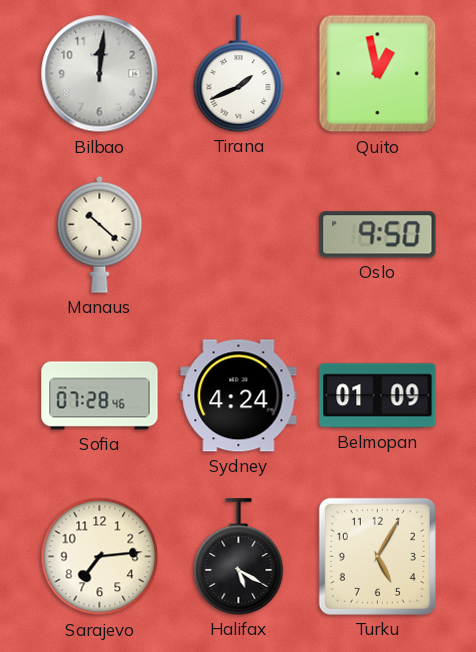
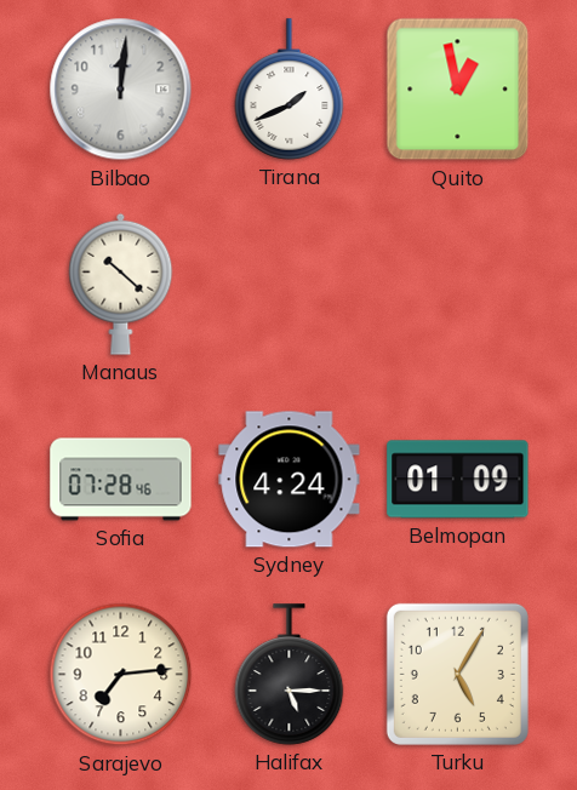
Oslo: 9:50 -> none
Halifax: 5:20 -> 5:15
